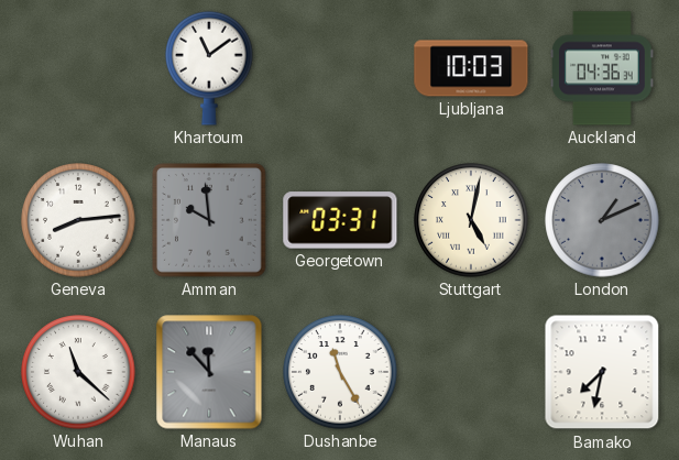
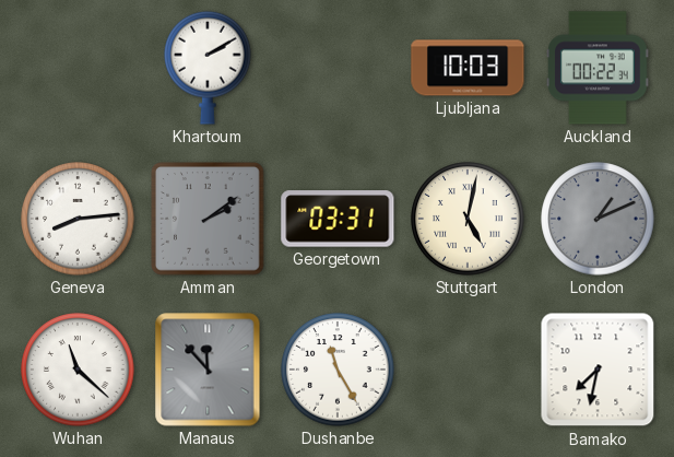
Khartoum: 11:09 -> 2:10
Auckland: 04:36 -> 00:22
Amman: 9:59 -> 2:09
